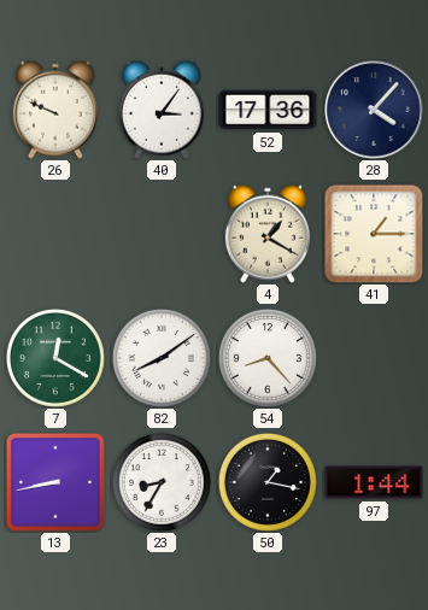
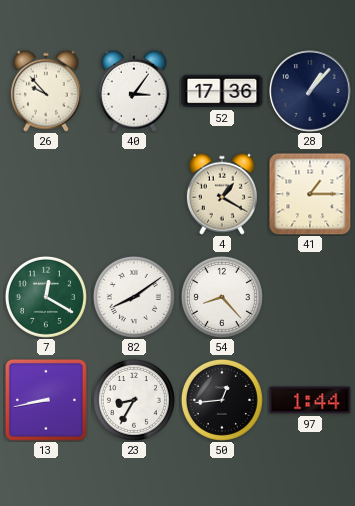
26: 9:49 -> 9:53
28: 4:07 -> 1:07
50: 1:17 -> 12:44
